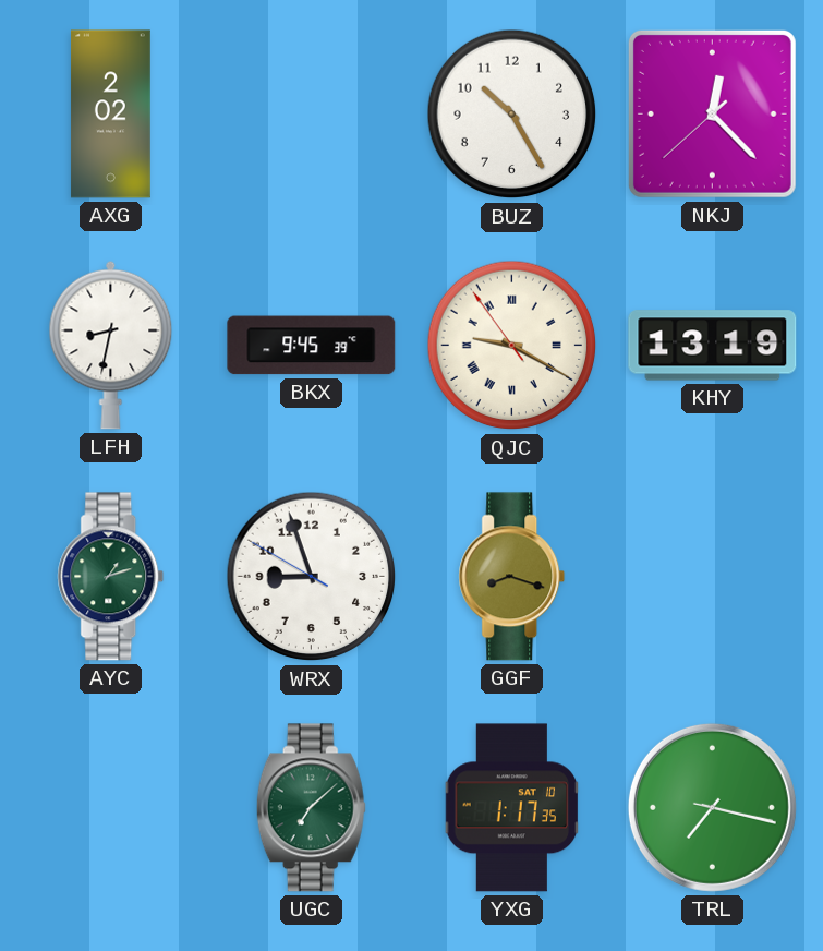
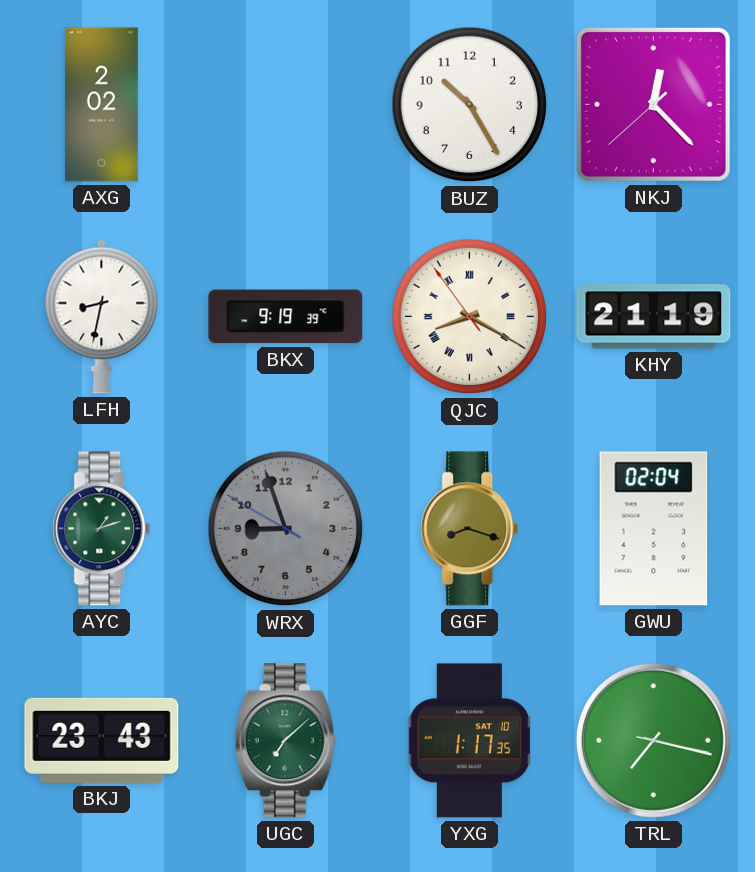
BKX: 9:45 -> 9:19
QJC: 9:19 -> 8:19
KHY: 13:19 -> 21:19
WRX dial: white -> grey
GWU: none -> 02:04
BKJ: none -> 23:43
